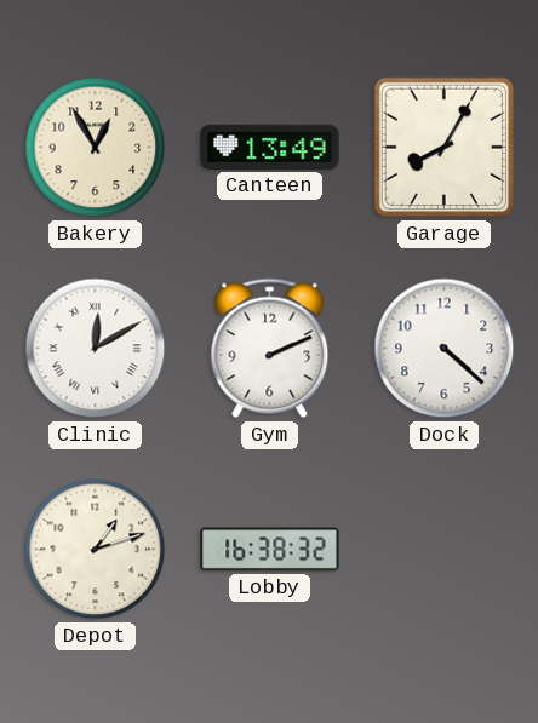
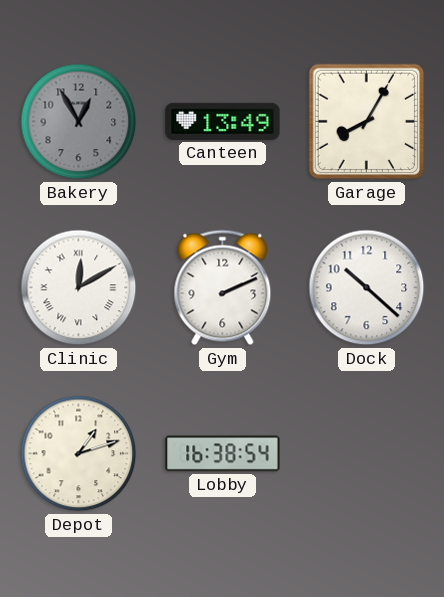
Bakery dial: cream -> grey
Dock: 4:22 -> 10:22
Lobby: 16:38:32 -> 16:38:54
